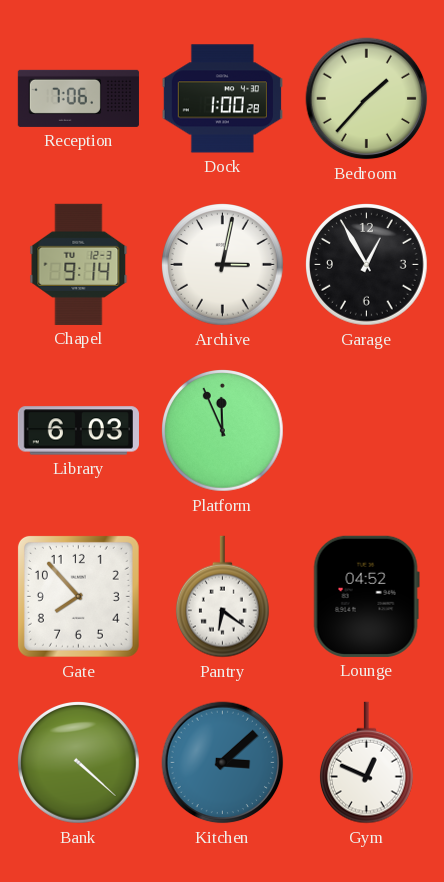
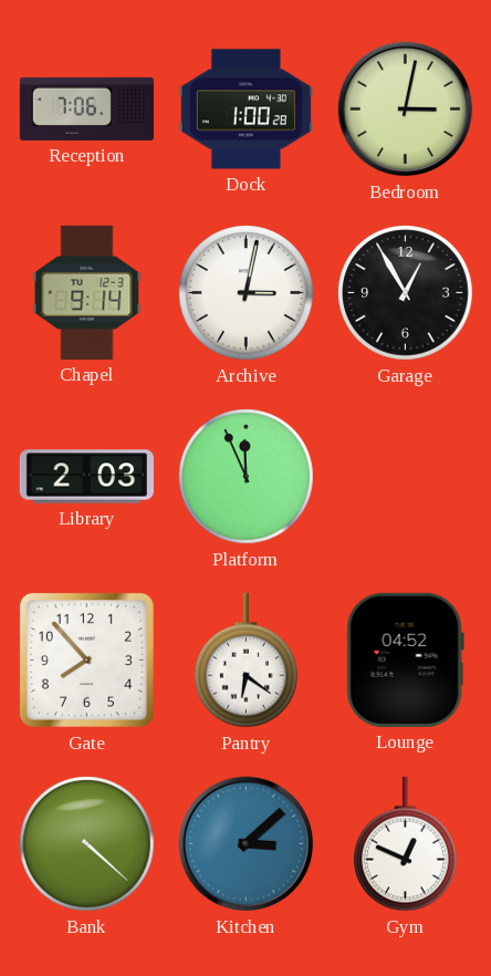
Bedroom: 1:37 -> 3:02
Library: 6:03 -> 2:03
